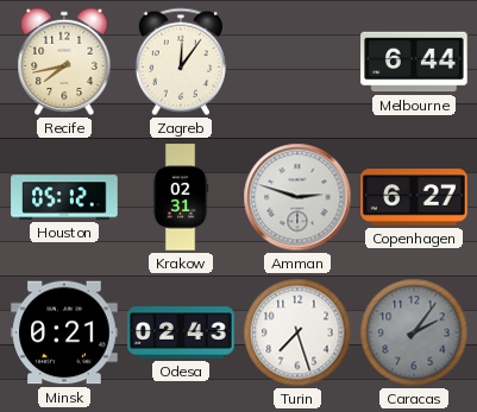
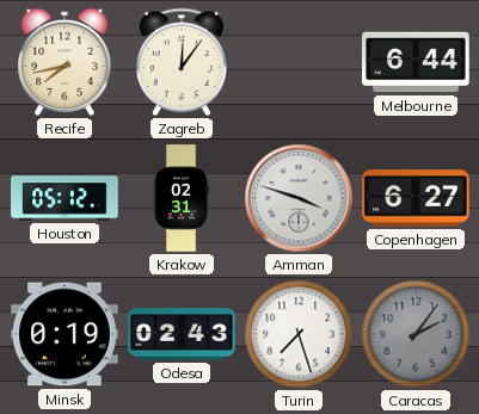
Amman: 2:48 -> 3:48
Minsk: 0:21 -> 0:19
